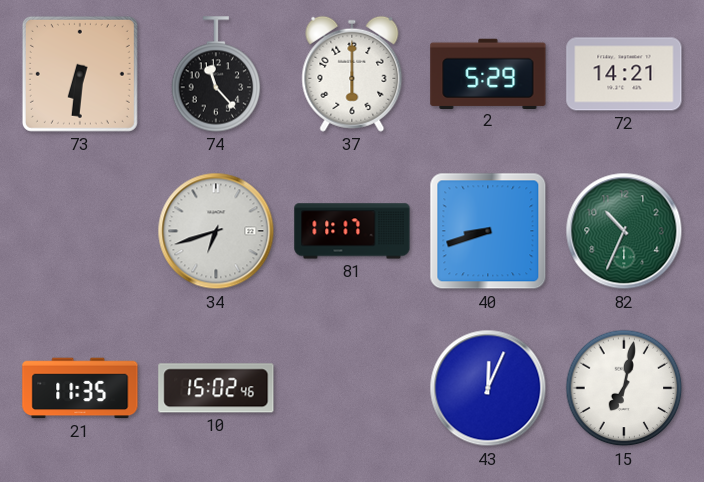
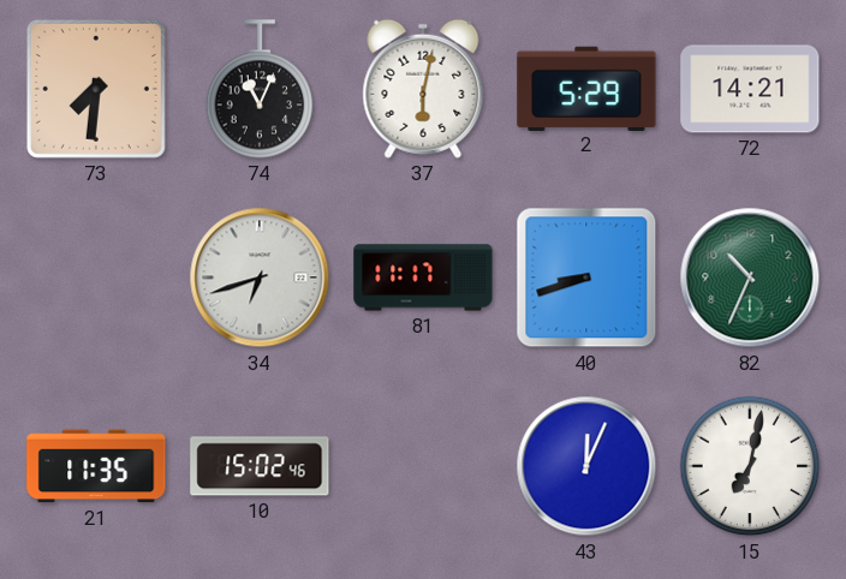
73: 6:31 -> 7:31
74: 11:23 -> 11:04
37: 6:00 -> 6:02
